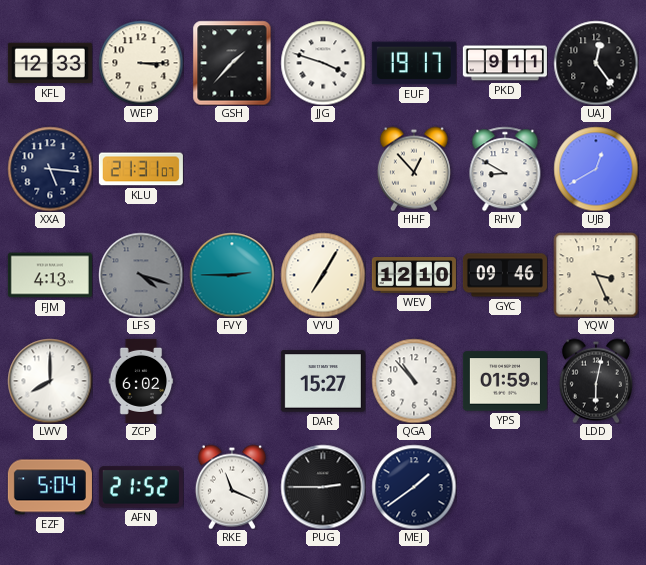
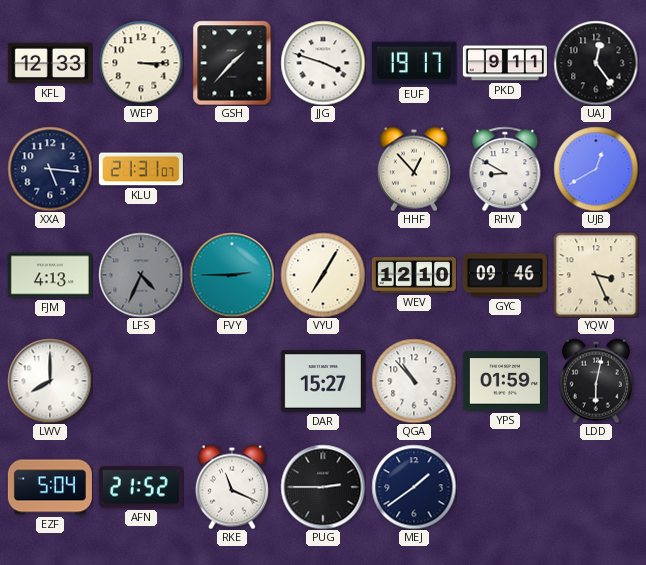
LFS: 4:18 -> 4:34
ZCP: 6:02 -> none
